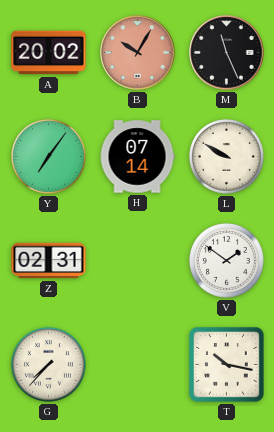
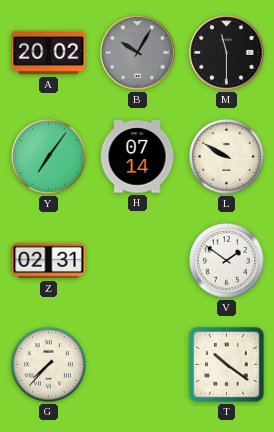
B dial: salmon -> grey
M: 11:26 -> 11:30
T: 10:17 -> 10:21
